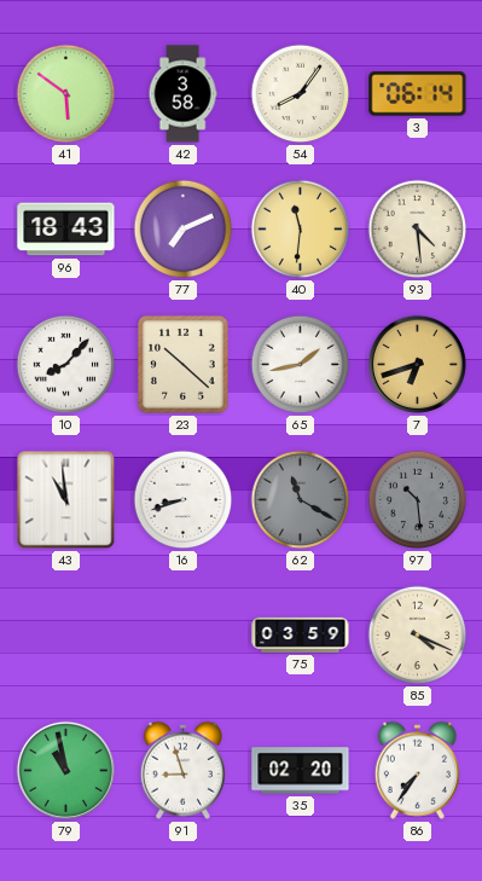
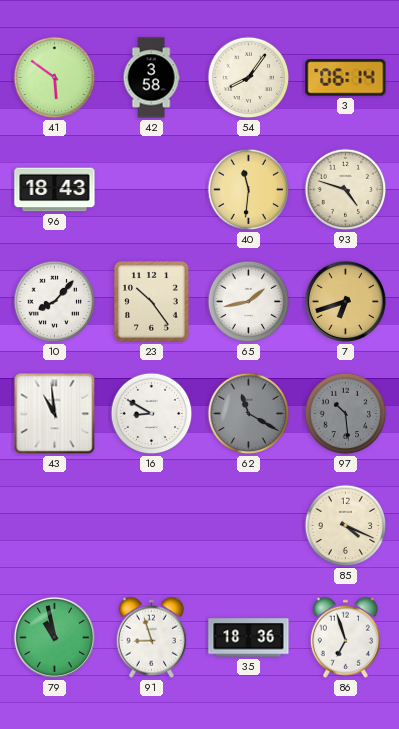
77: 7:11 -> none
93: 4:29 -> 4:48
23: 10:22 -> 10:24
16: 8:42 -> 8:50
75: 03:59 -> none
35: 02:20 -> 18:36
86: 7:36 -> 6:57
